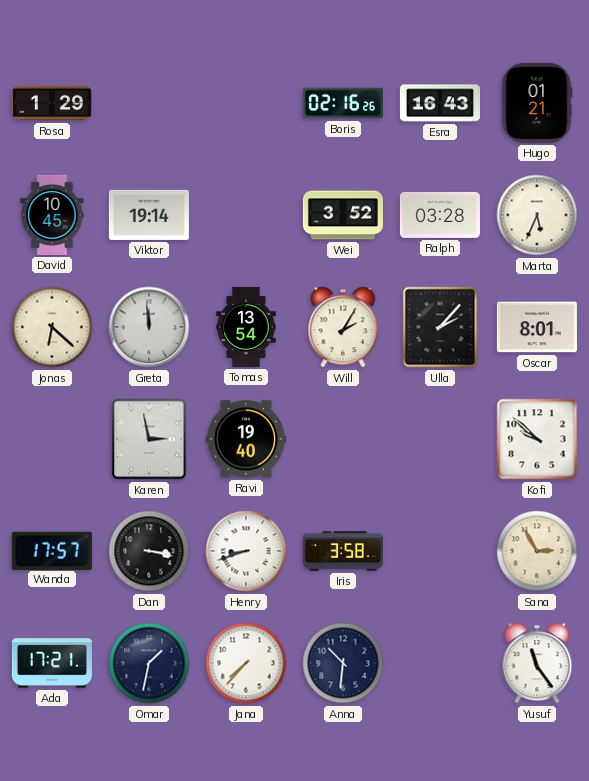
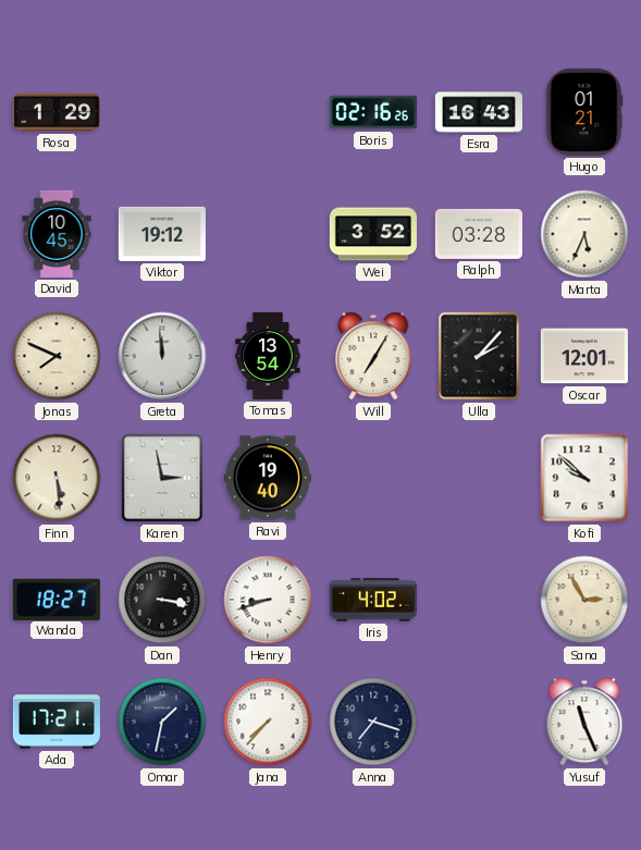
Viktor: 19:14 -> 19:12
Jonas: 6:22 -> 7:49
Will: 2:05 -> 7:05
Oscar: 8:01 -> 12:01
Finn: none -> 5:29
Wanda: 17:57 -> 18:27
Iris: 3:58 -> 4:02
Anna: 10:31 -> 7:18
Yusuf: 11:24 -> 11:26
